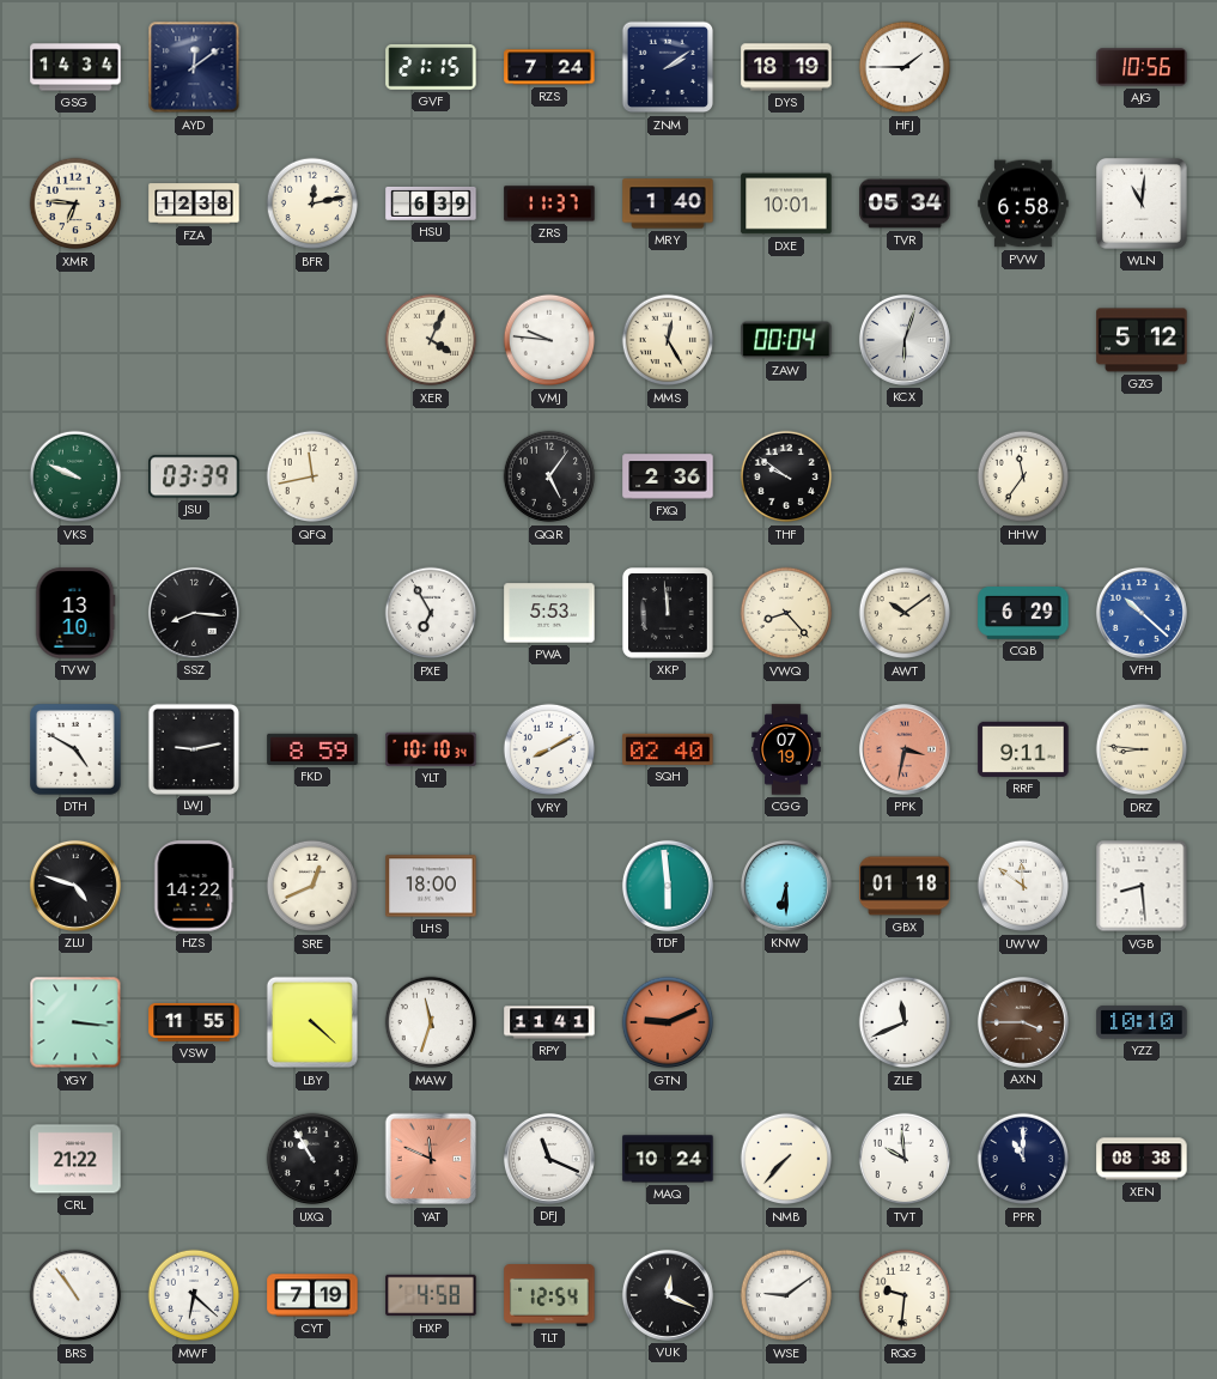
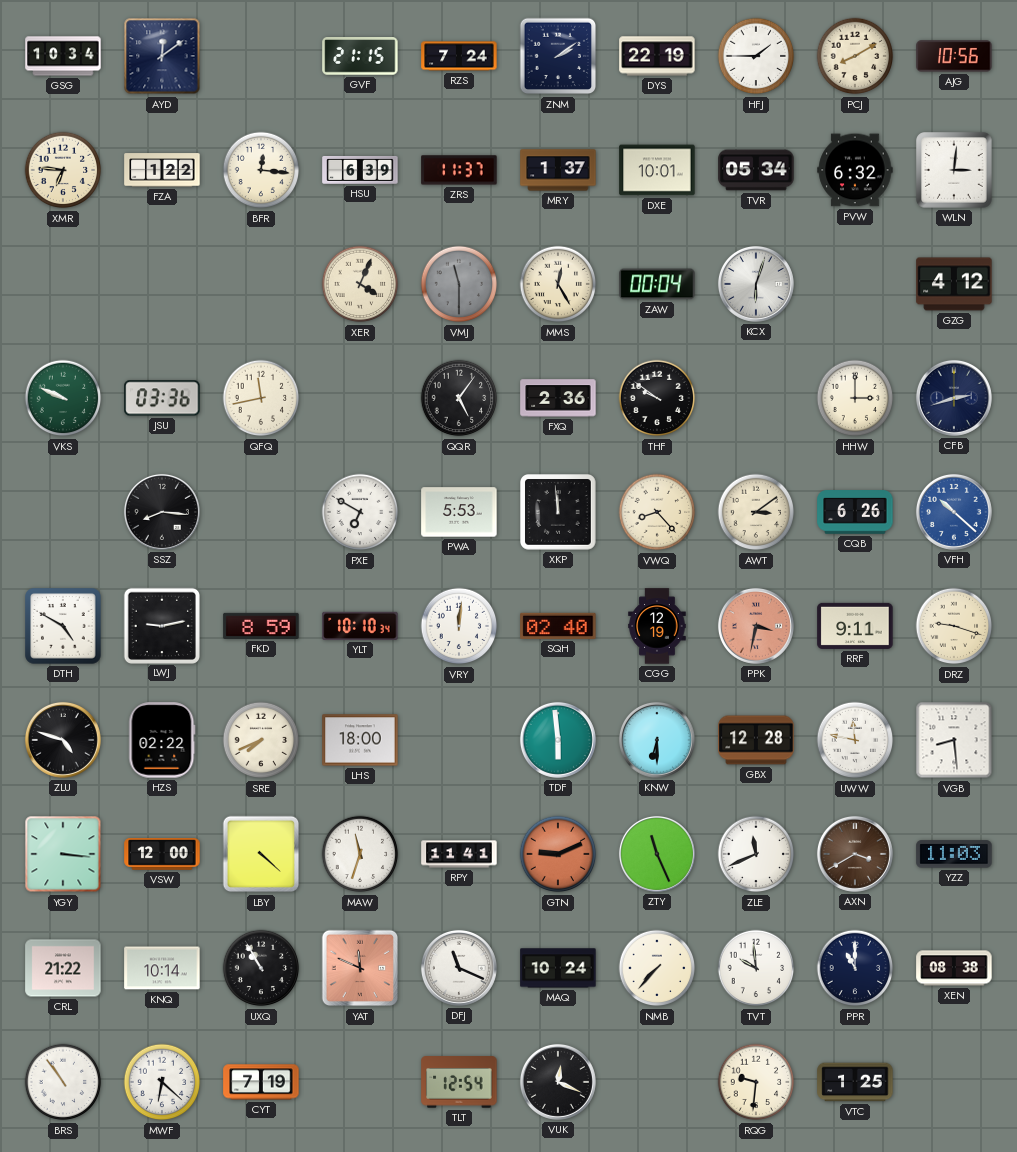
GSG: 14:34 -> 10:34
DYS: 18:19 -> 22:19
PCJ: none -> 8:10
FZA: 12:38 -> 1:22
BFR: 12:13 -> 12:16
MRY: 1:40 -> 1:37
PVW: 6:58 -> 6:32
WLN: 11:01 -> 3:01
VMJ: 9:46 -> 11:30
VMJ dial: white -> grey
GZG: 5:12 -> 4:12
JSU: 03:39 -> 03:36
HHW: 11:36 -> 3:00
CFB: none -> 2:42
TVW: 13:10 -> none
PXE: 6:55 -> 6:50
AWT: 10:09 -> 3:09
CQB: 6:29 -> 6:26
VRY: 8:10 -> 12:01
CGG: 07:19 -> 12:19
DRZ: 8:46 -> 9:18
HZS: 14:22 -> 02:22
SRE: 12:41 -> 7:41
GBX: 01:18 -> 12:28
UWW: 11:51 -> 11:47
VSW: 11:55 -> 12:00
ZTY: none -> 11:26
AXN: 3:45 -> 3:40
YZZ: 10:10 -> 11:03
KNQ: none -> 10:14
HXP: 4:58 -> none
WSE: 9:09 -> none
VTC: none -> 1:25
